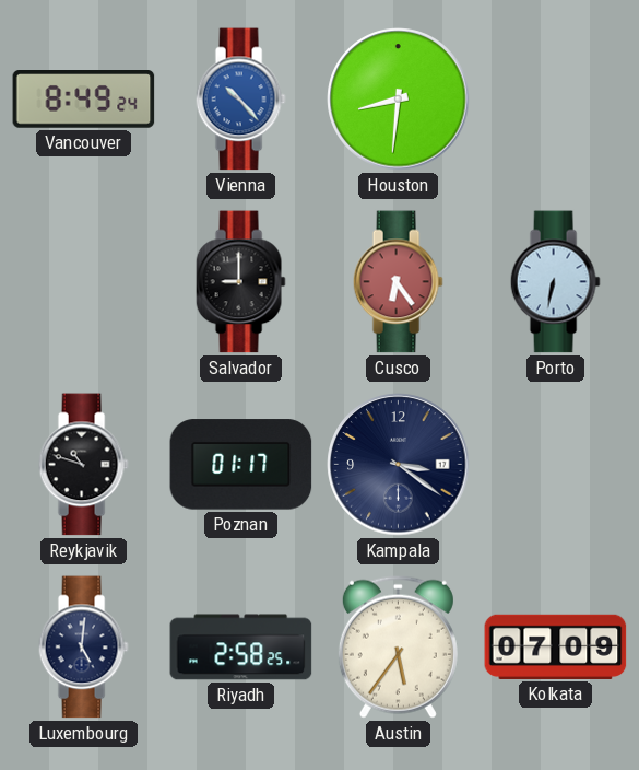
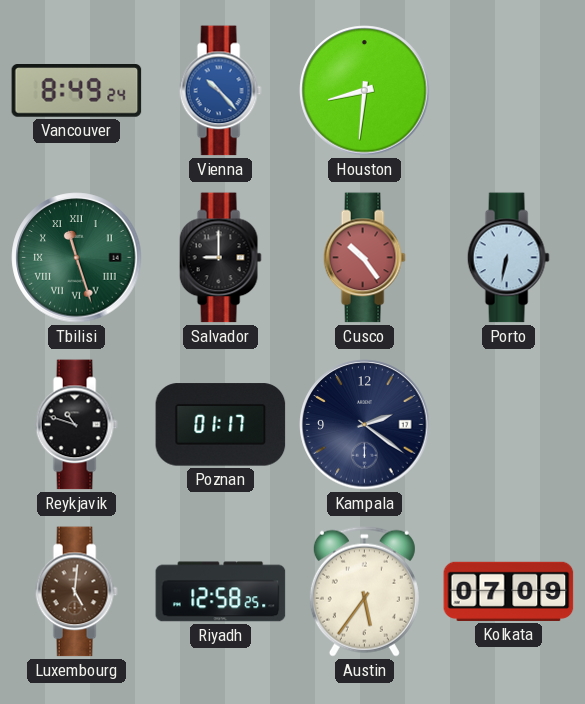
Tbilisi: none -> 11:27
Cusco: 6:24 -> 10:24
Kampala: 3:21 -> 2:21
Luxembourg dial: navy -> brown
Riyadh: 2:58 -> 12:58
